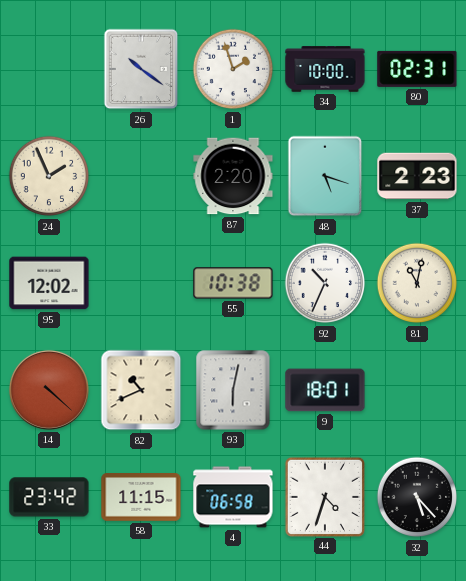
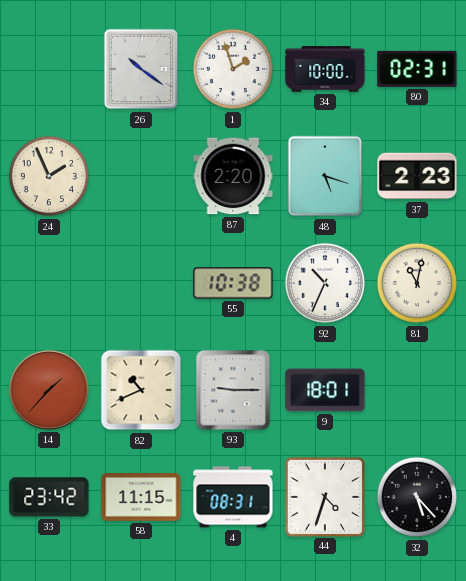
95: 12:02 -> none
14: 4:22 -> 1:37
93: 6:02 -> 9:15
4: 06:58 -> 08:31
